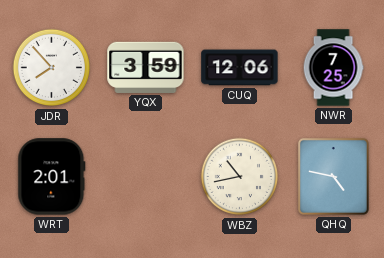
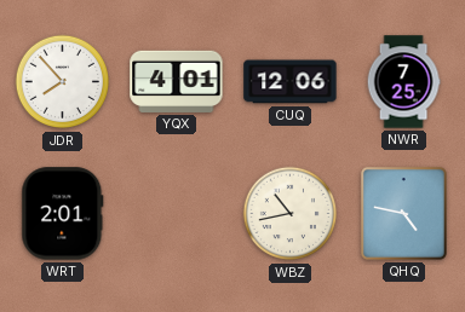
YQX: 3:59 -> 4:01
